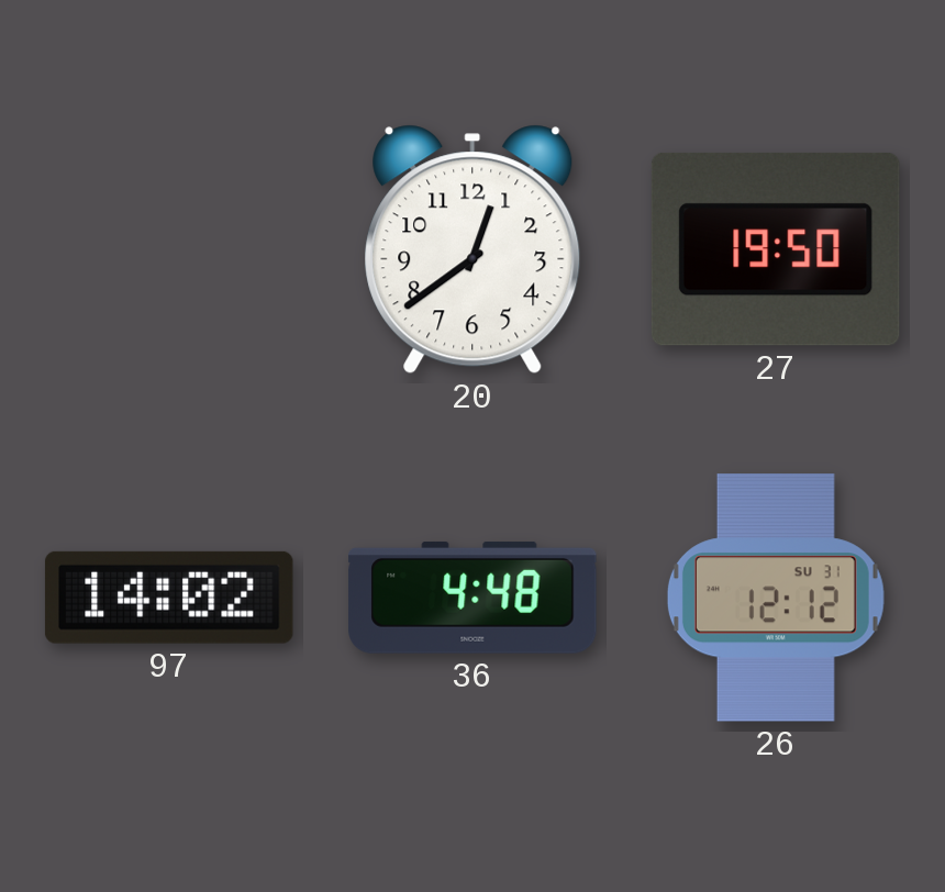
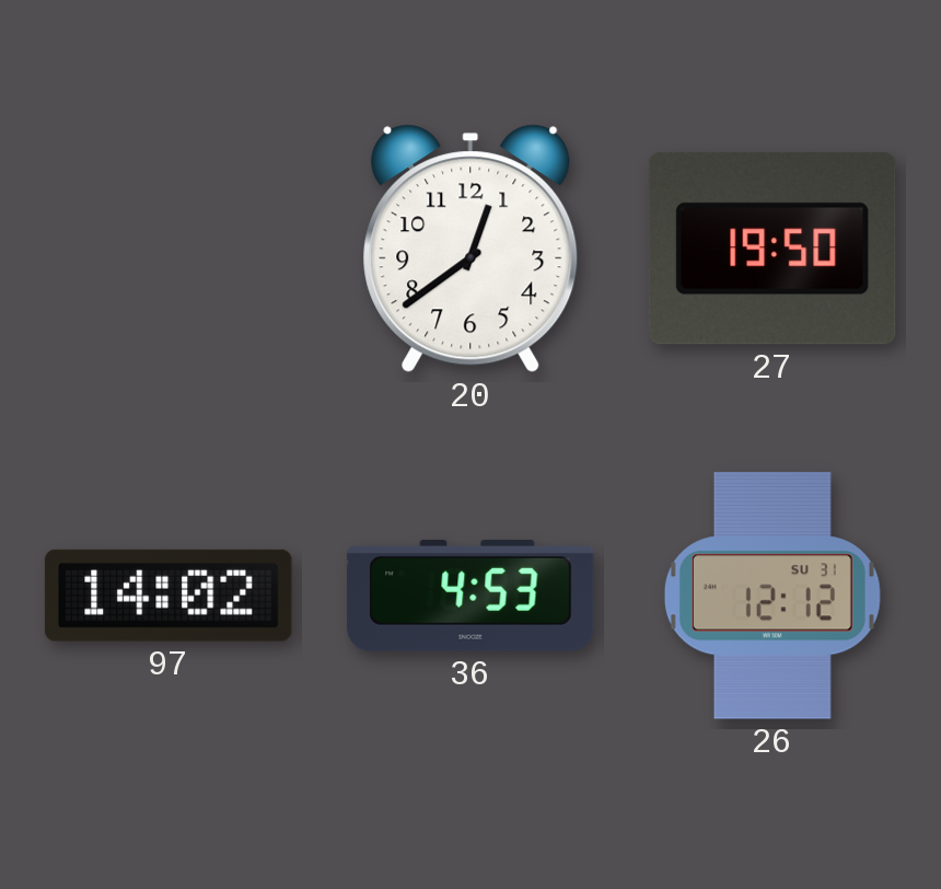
36: 4:48 -> 4:53
